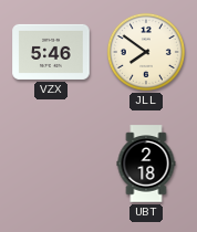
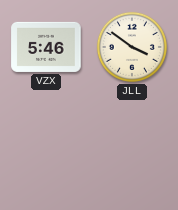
JLL: 7:51 -> 3:51
UBT: 2:18 -> none
